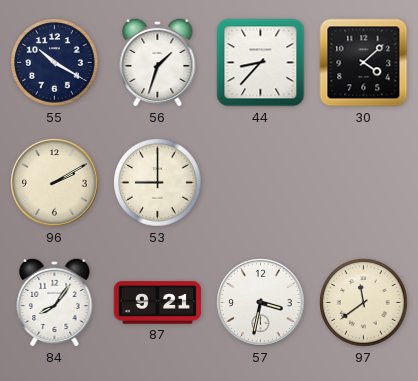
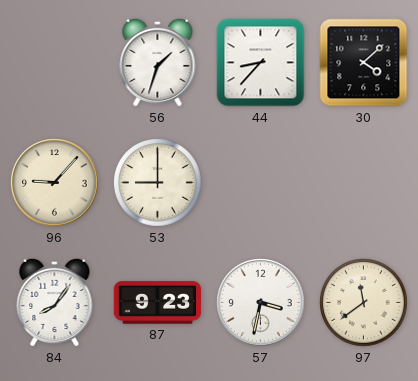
55: 10:20 -> none
96: 2:10 -> 9:07
87: 9:21 -> 9:23
